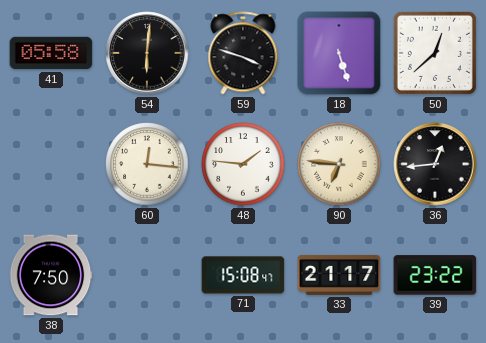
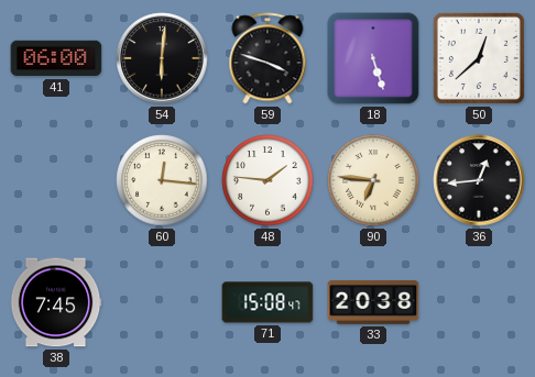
41: 05:58 -> 06:00
38: 7:50 -> 7:45
33: 21:17 -> 20:38
39: 23:22 -> none
